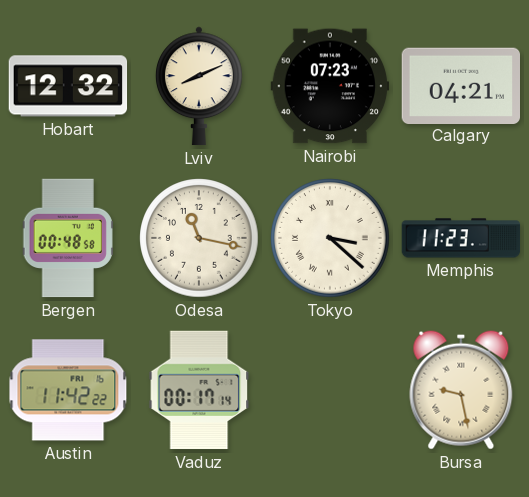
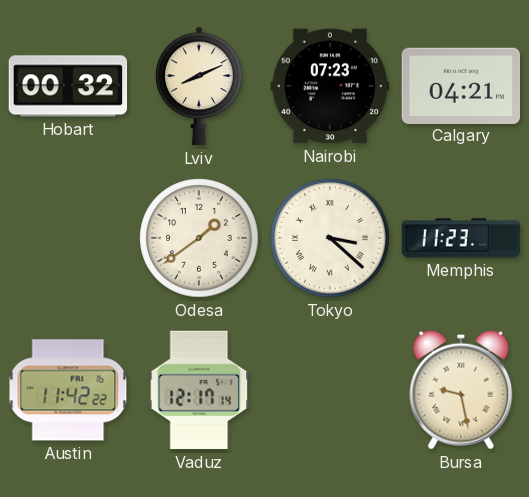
Hobart: 12:32 -> 00:32
Bergen: 00:48 -> none
Odesa: 11:17 -> 1:39
Vaduz: 00:17 -> 12:17
